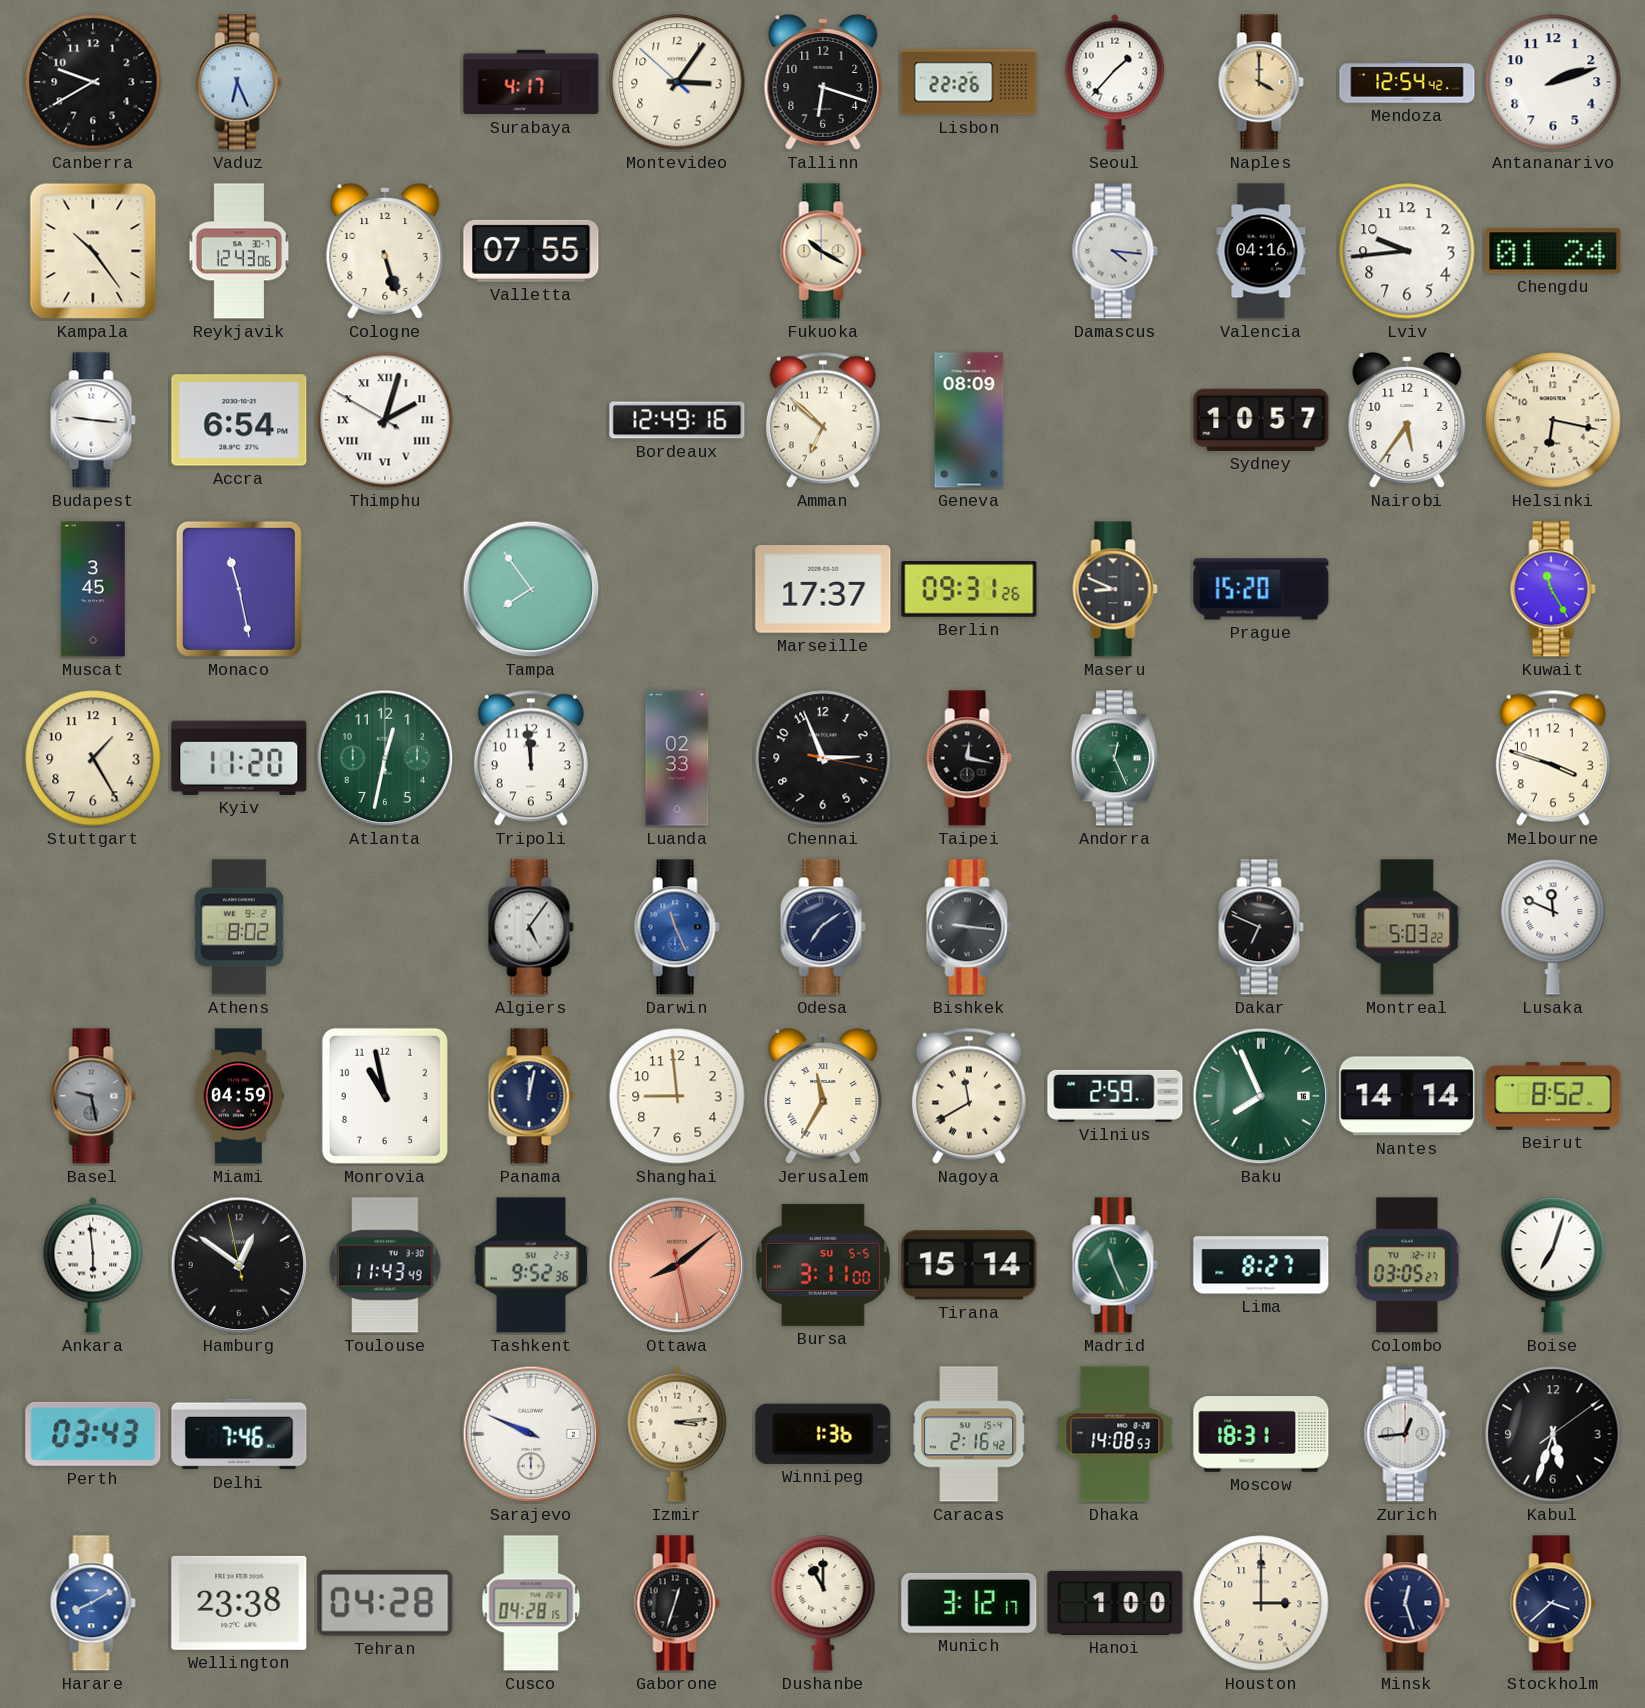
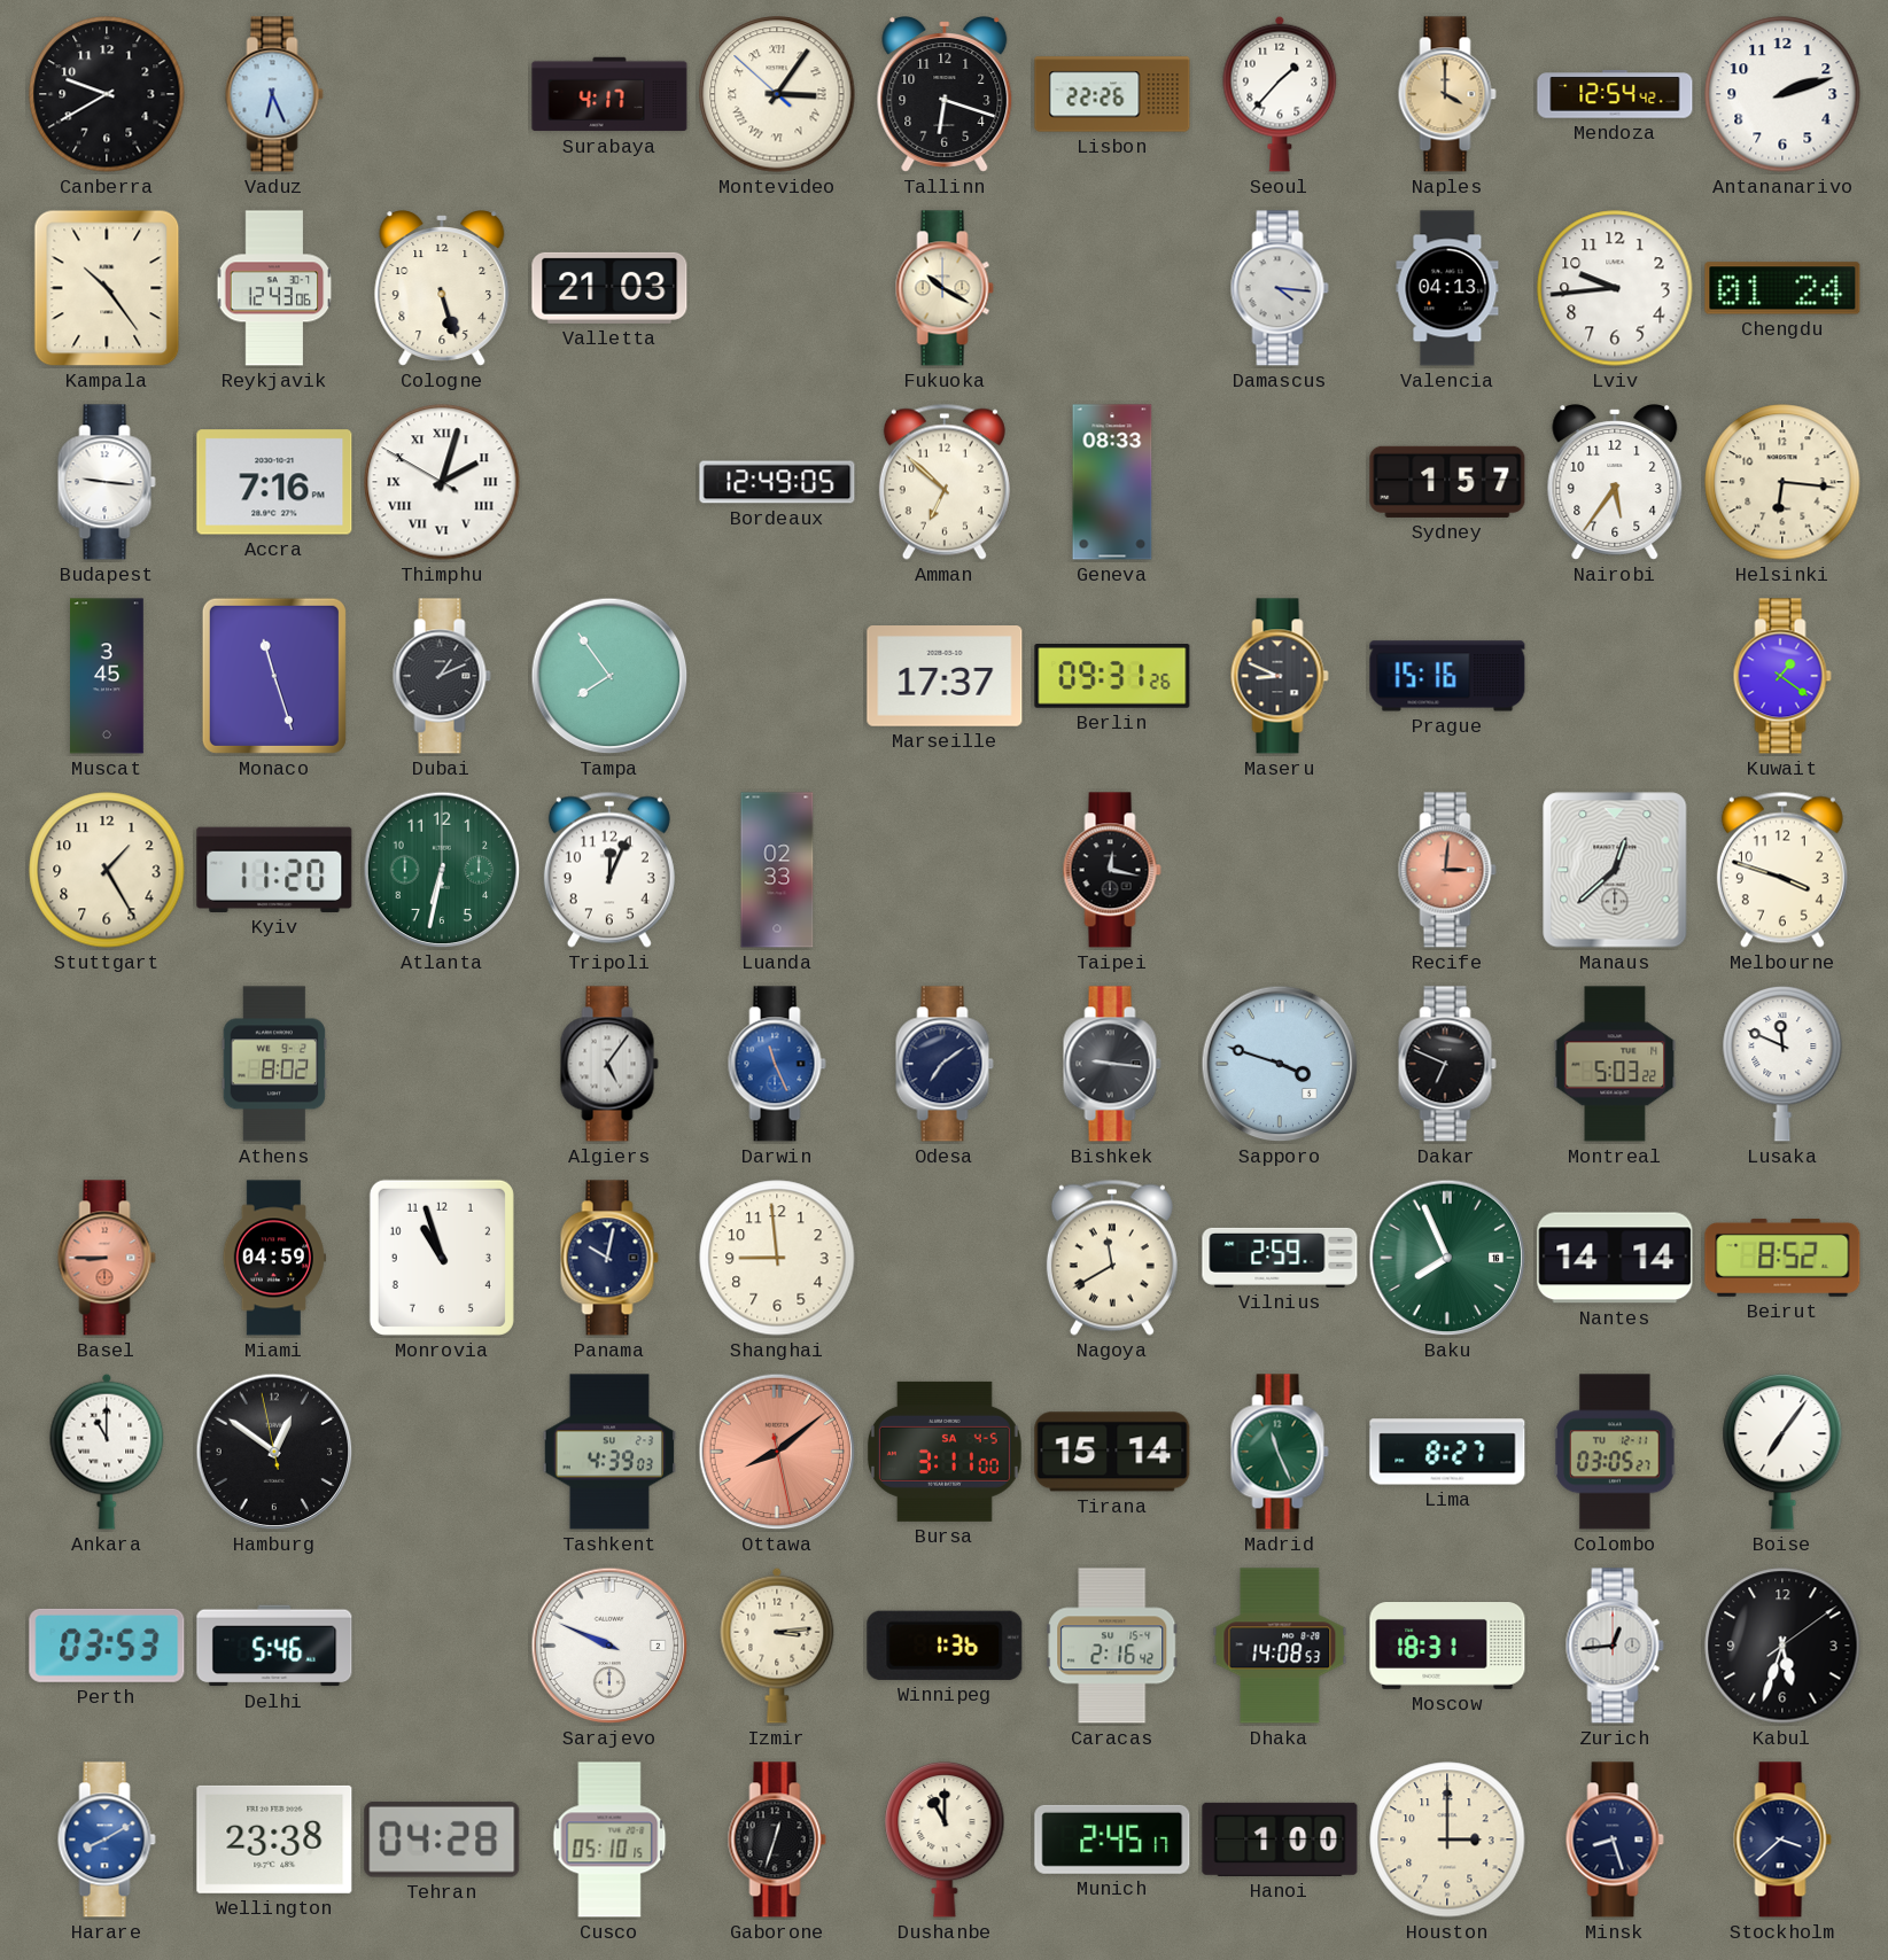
Montevideo numerals: Arabic -> Roman
Valletta: 07:55 -> 21:03
Valencia: 04:16 -> 04:13
Accra: 6:54 -> 7:16
Bordeaux: 12:49:16 -> 12:49:05
Geneva: 08:09 -> 08:33
Sydney: 10:57 -> 1:57
Helsinki: 6:17 -> 6:16
Monaco: 11:28 -> 11:27
Dubai: none -> 1:11
Prague: 15:20 -> 15:16
Kuwait: 11:25 -> 1:21
Atlanta: 12:32 -> 6:32
Tripoli: 11:59 -> 12:04
Chennai: 2:56 -> none
Andorra: 12:26 -> none
Recife: none -> 3:01
Manaus: none -> 12:38
Sapporo: none -> 3:48
Basel: 9:28 -> 8:45
Basel dial: grey -> salmon
Monrovia: 10:58 -> 10:57
Panama: 12:02 -> 10:02
Jerusalem: 11:35 -> none
Ankara: 5:59 -> 11:00
Toulouse: 11:43 -> none
Tashkent: 9:52 -> 4:39
Bursa date: SU 5-5 -> SA 4-5
Boise: 7:03 -> 7:06
Perth: 03:43 -> 03:53
Delhi: 7:46 -> 5:46
Cusco: 04:28 -> 05:10
Munich: 3:12 -> 2:45
Minsk: 12:27 -> 8:27
